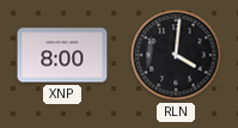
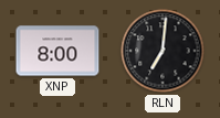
RLN: 4:01 -> 7:01
